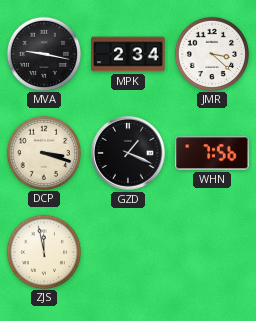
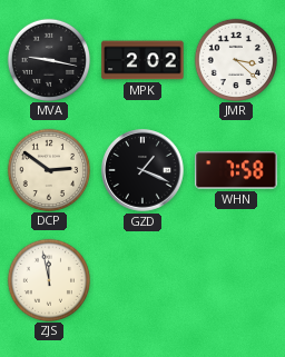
MPK: 2:34 -> 2:02
DCP: 3:18 -> 2:51
WHN: 7:56 -> 7:58
